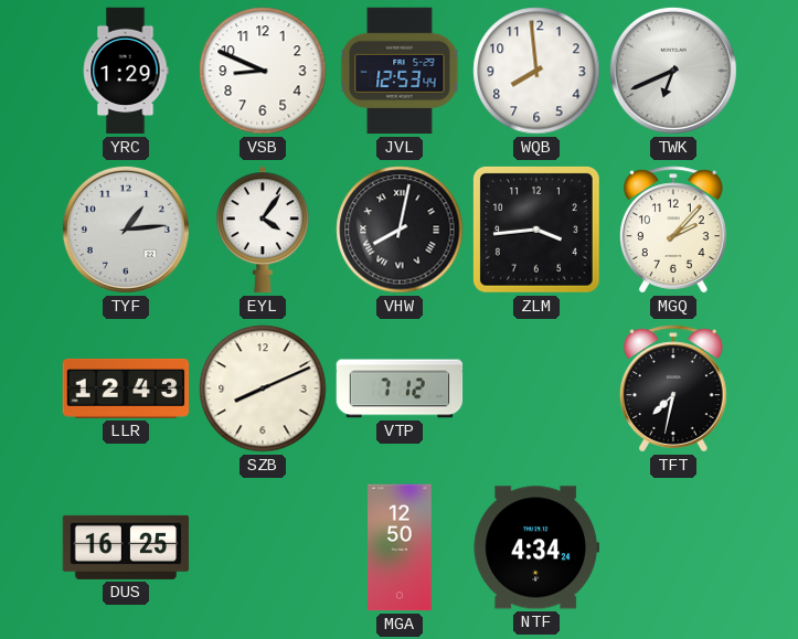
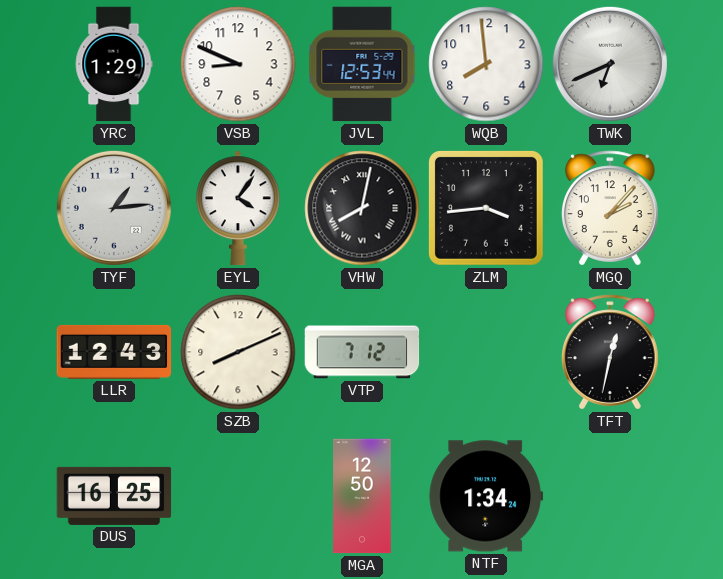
TFT: 7:32 -> 12:32
NTF: 4:34 -> 1:34
